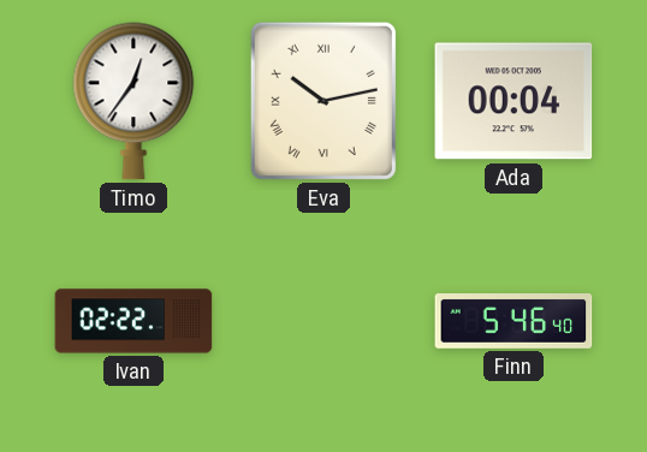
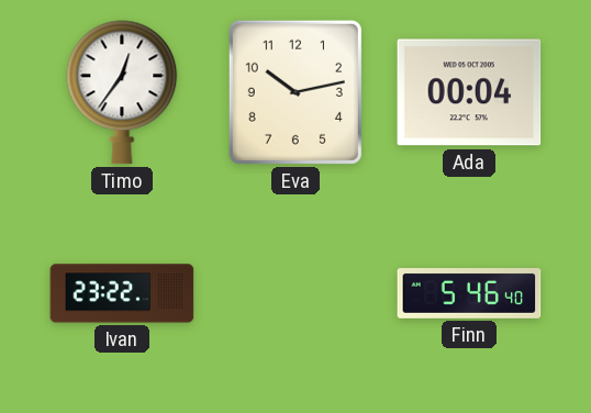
Eva numerals: Roman -> Arabic
Ivan: 02:22 -> 23:22
